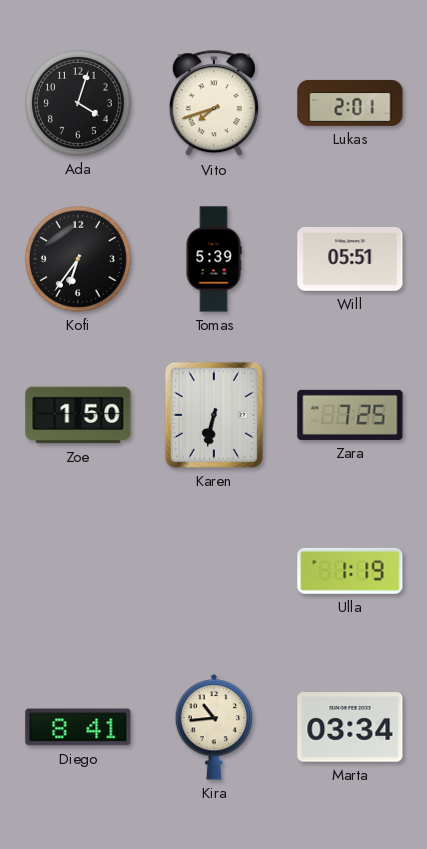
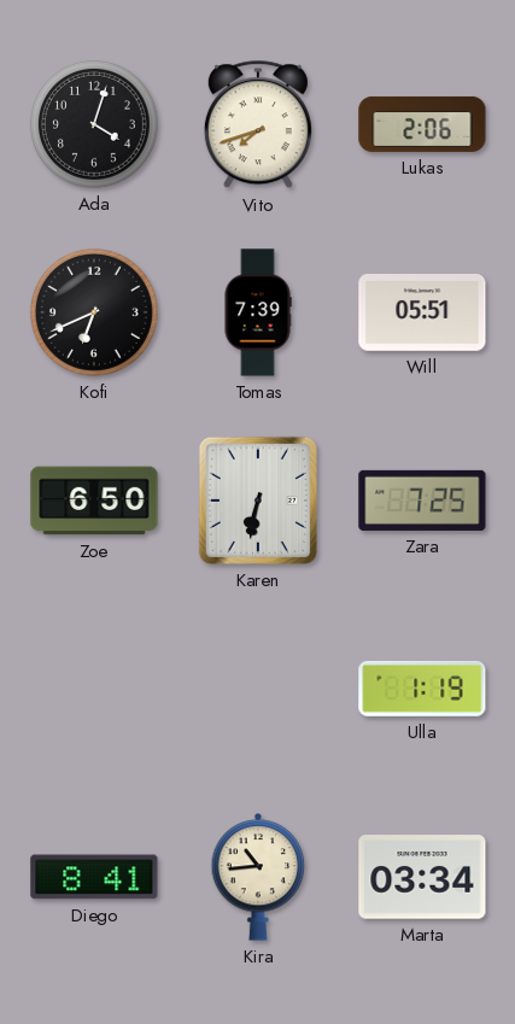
Lukas: 2:01 -> 2:06
Kofi: 6:36 -> 6:41
Tomas: 5:39 -> 7:39
Zoe: 1:50 -> 6:50
